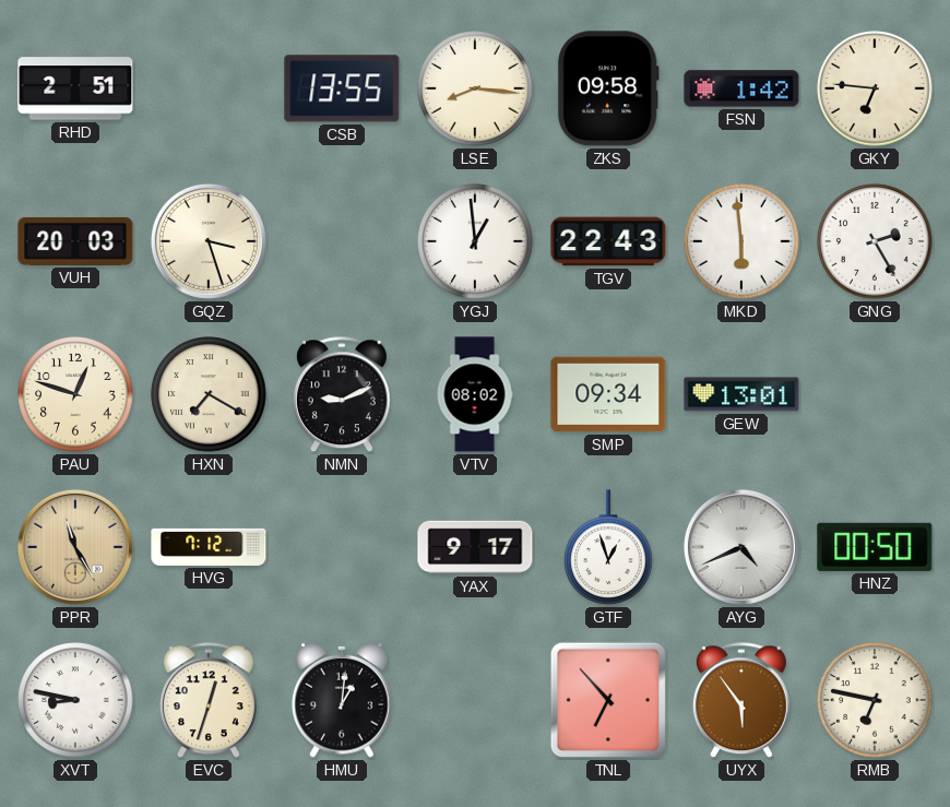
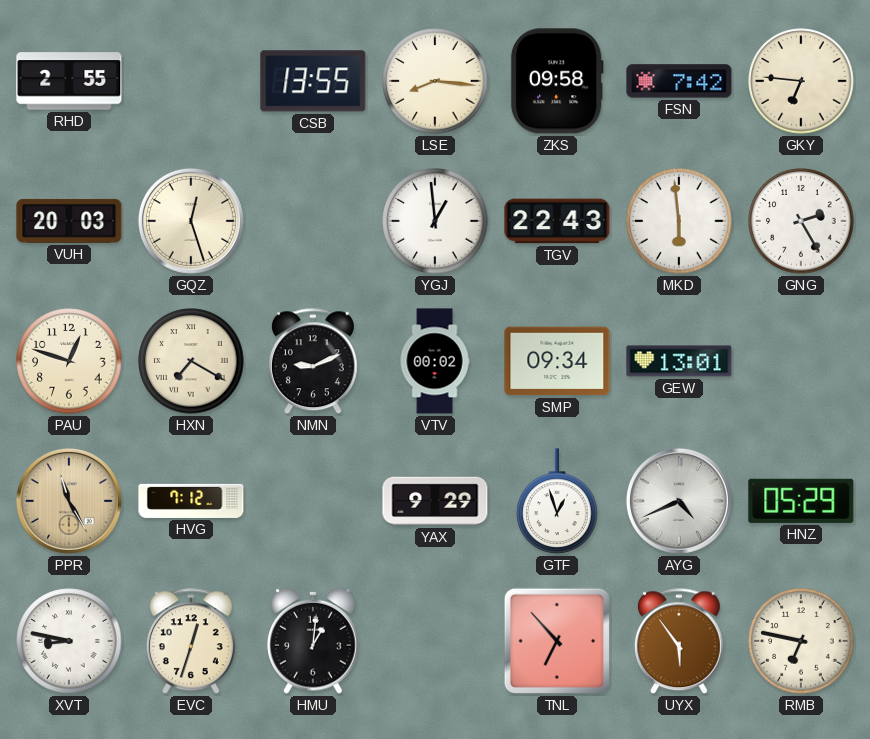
RHD: 2:51 -> 2:55
FSN: 1:42 -> 7:42
GQZ: 3:27 -> 12:27
VTV: 08:02 -> 00:02
YAX: 9:17 -> 9:29
HNZ: 00:50 -> 05:29
